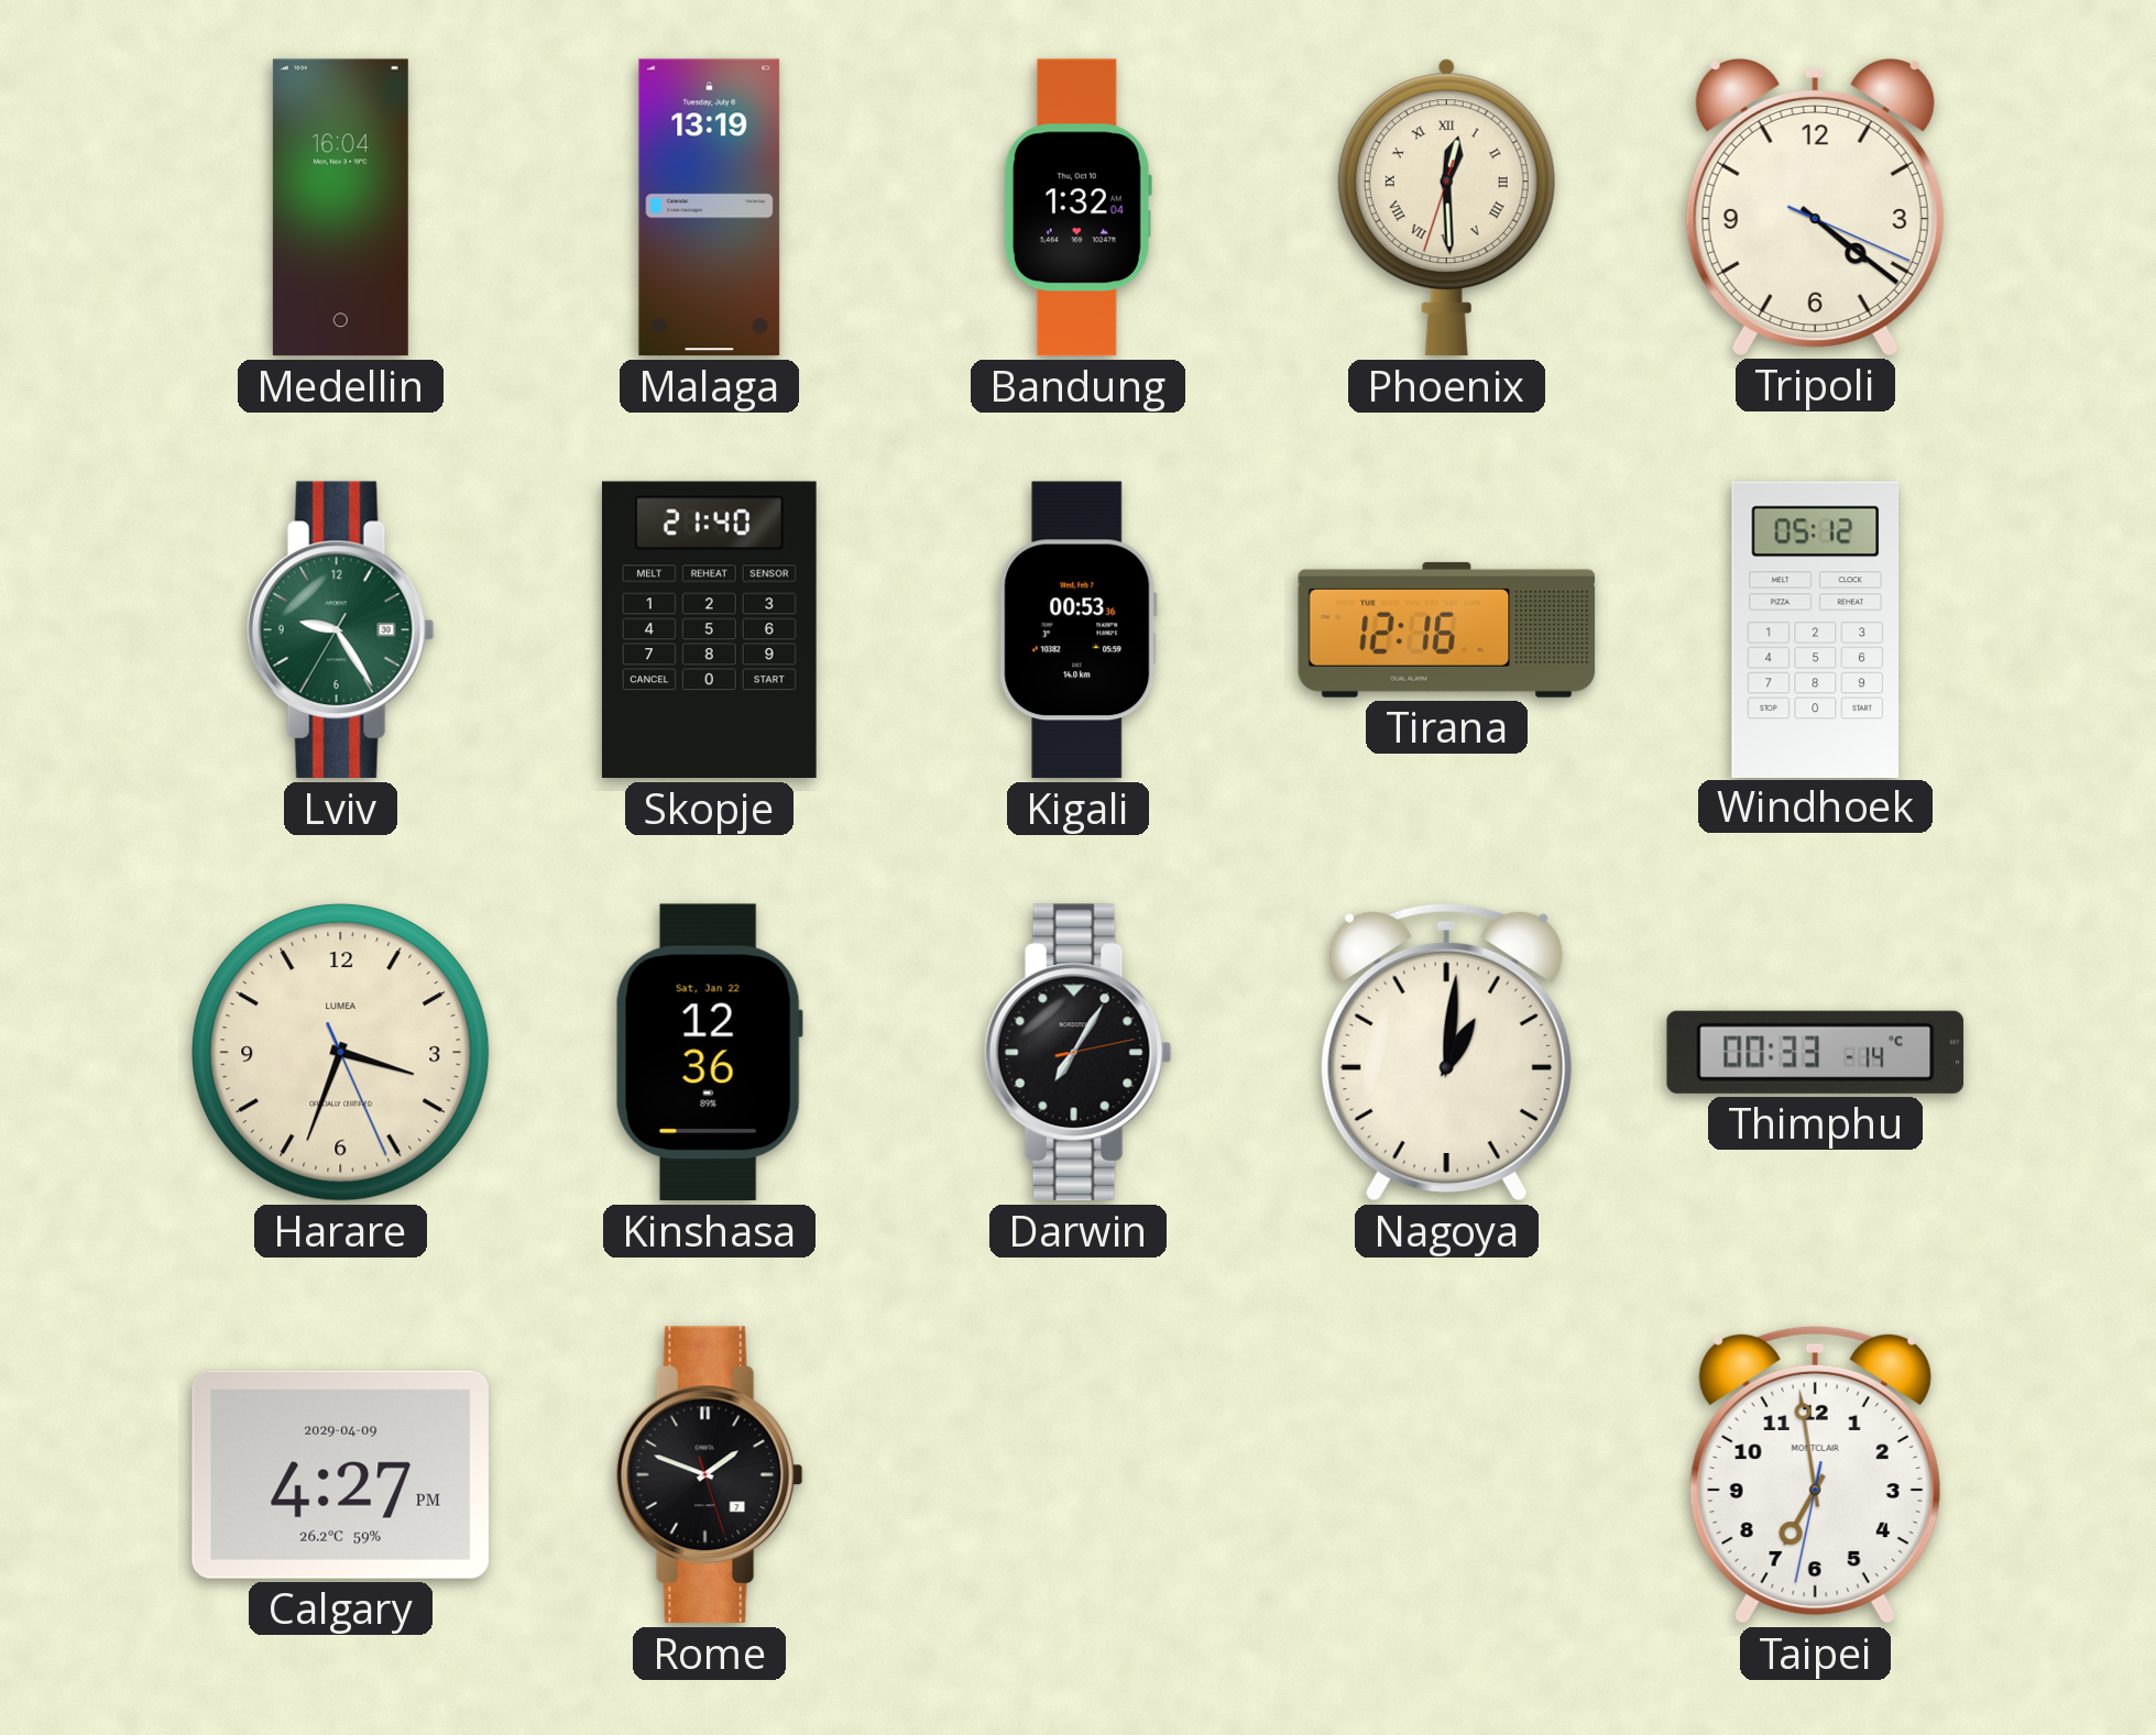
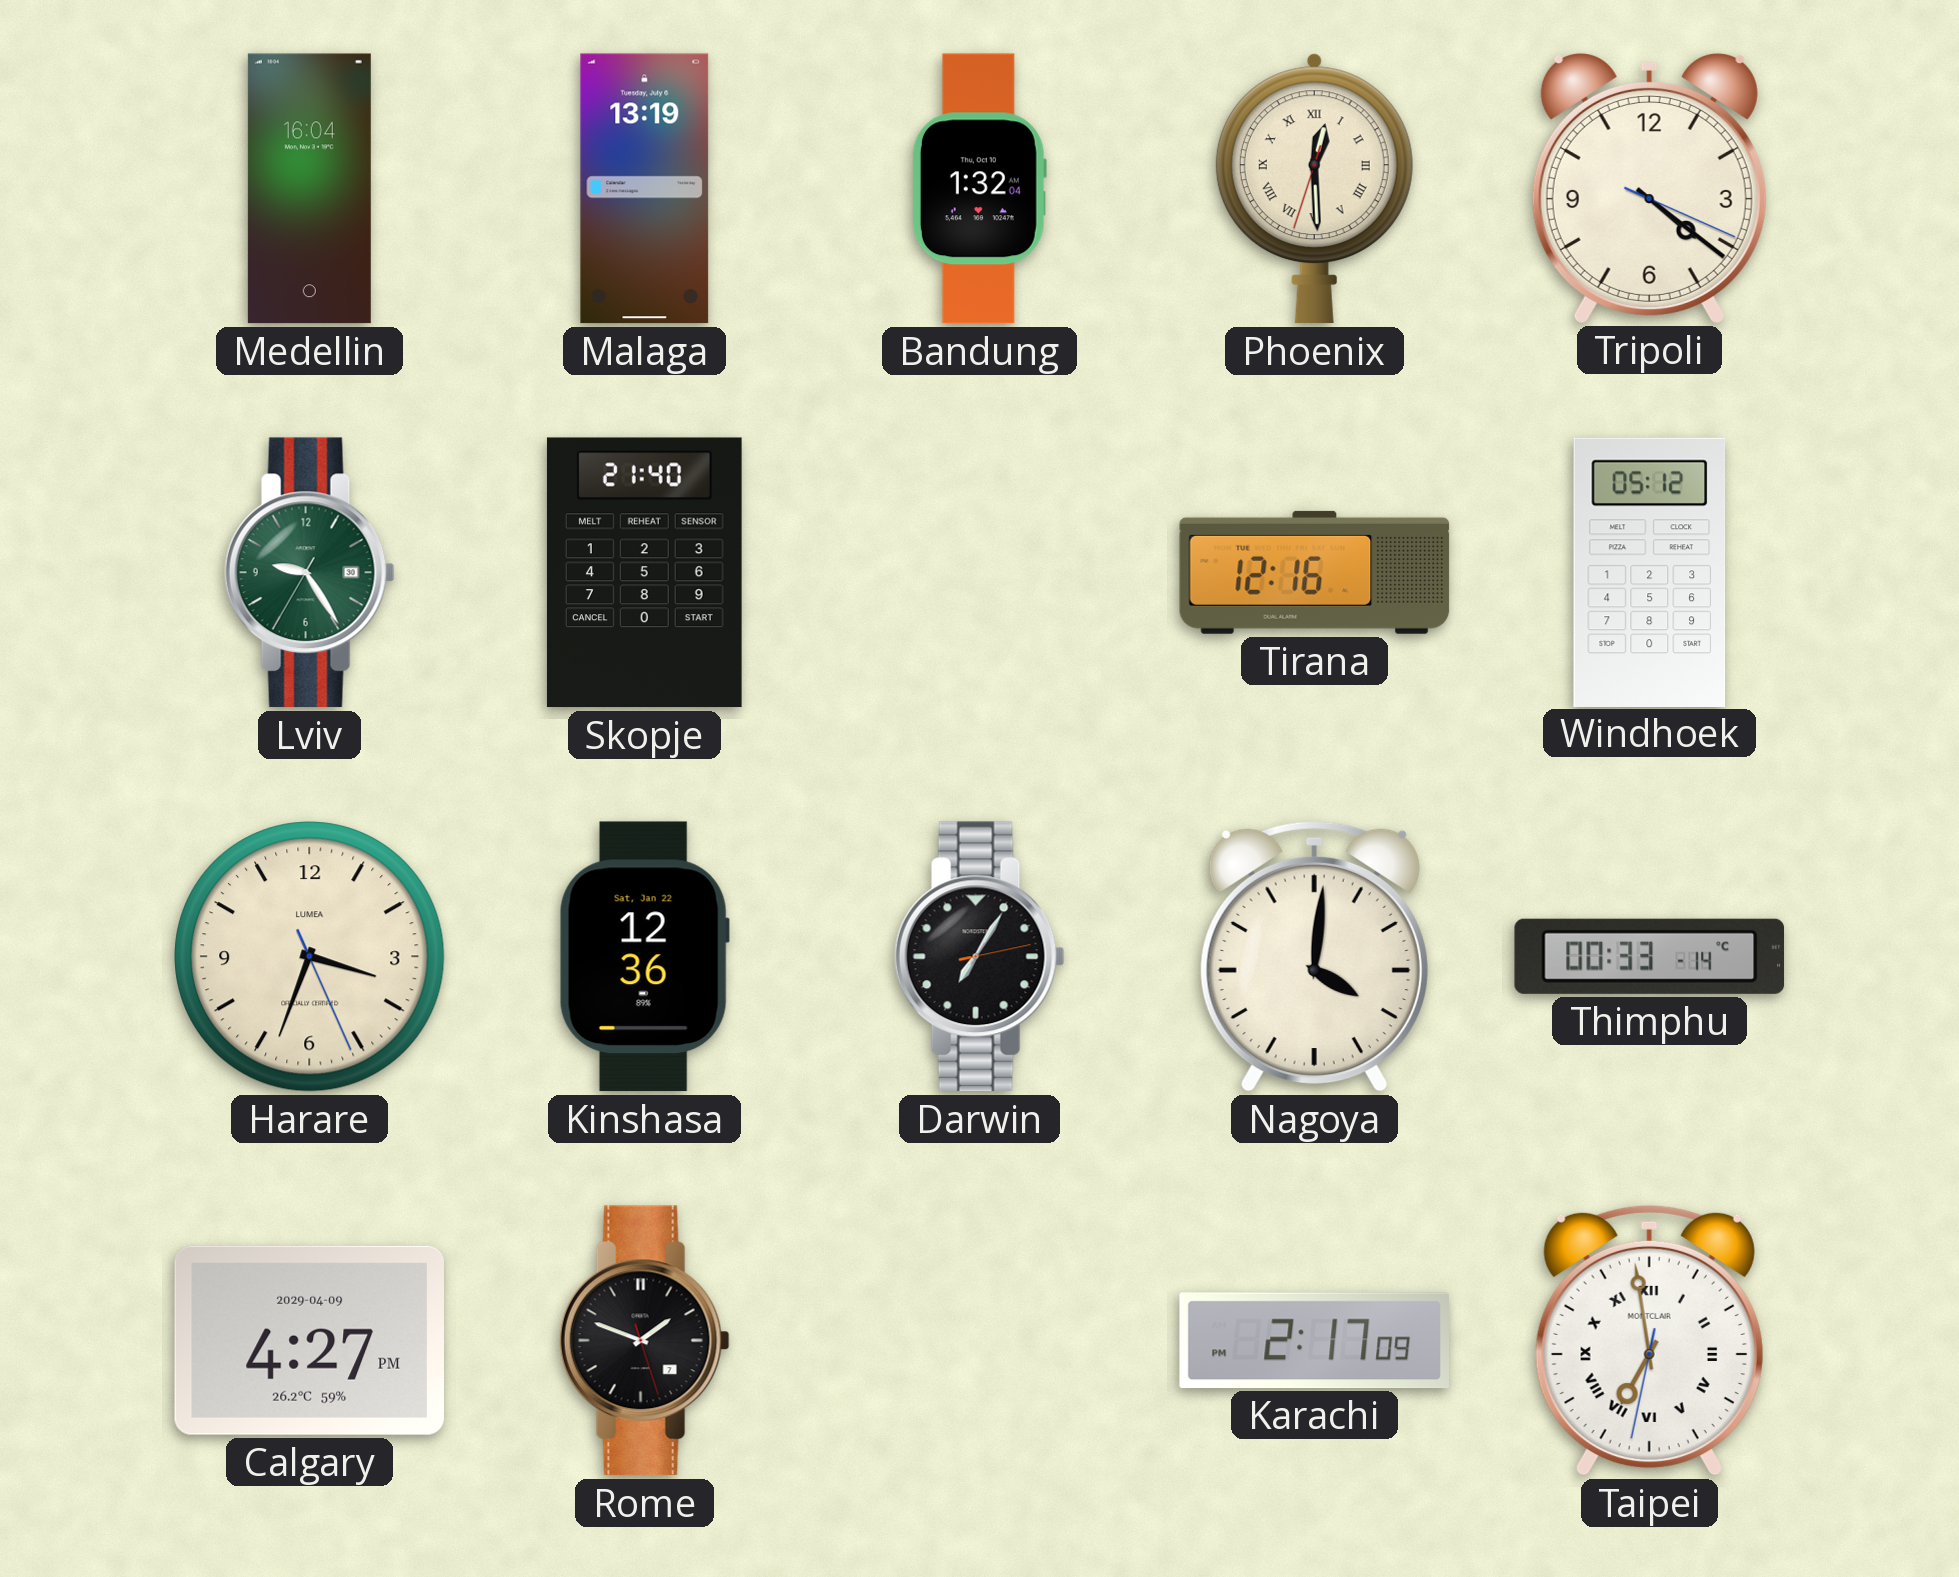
Kigali: 00:53 -> none
Nagoya: 1:01 -> 4:01
Karachi: none -> 2:17
Taipei numerals: Arabic -> Roman
